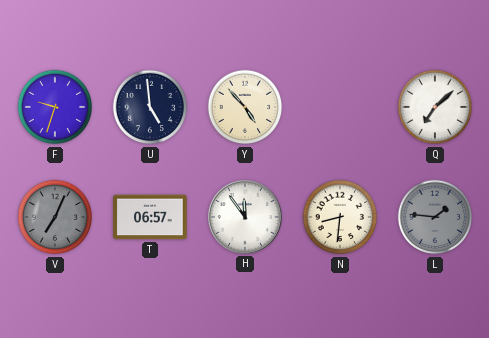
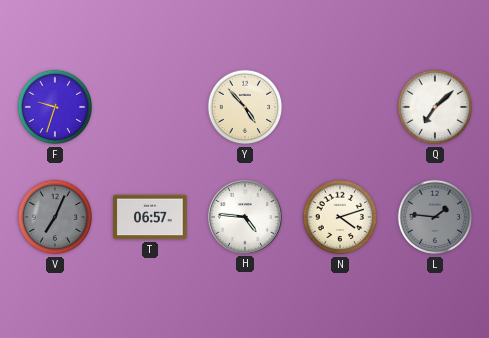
U: 4:59 -> none
H: 11:54 -> 4:46
N: 8:31 -> 4:12
